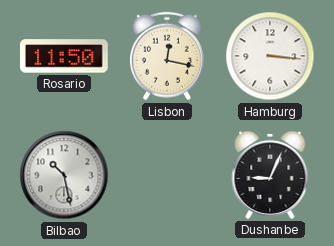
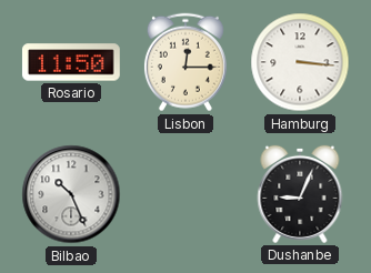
Lisbon: 12:17 -> 12:15
Bilbao: 10:28 -> 10:26
